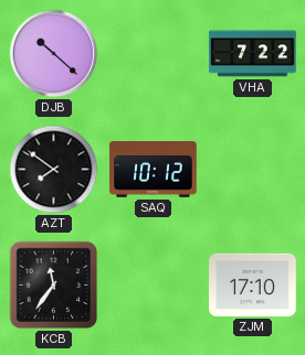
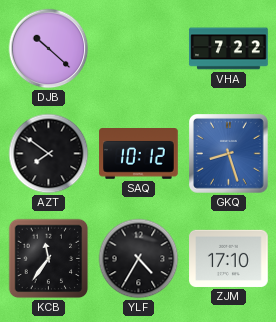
GKQ: none -> 8:27
YLF: none -> 4:35
